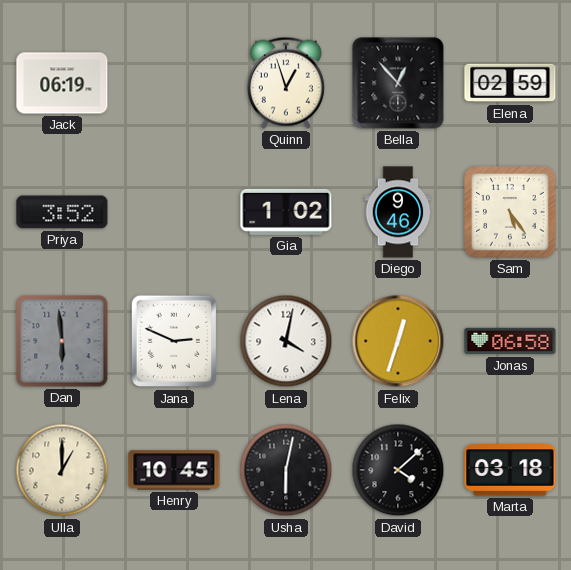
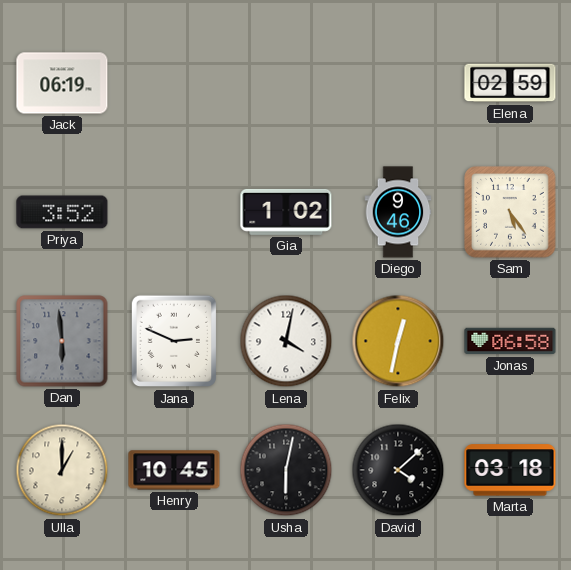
Quinn: 12:57 -> none
Bella: 12:53 -> none
Felix: 12:33 -> 12:32
